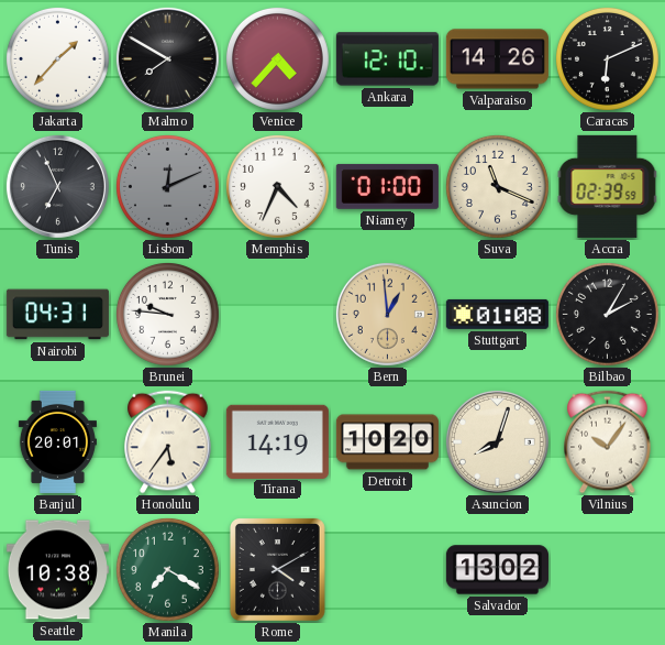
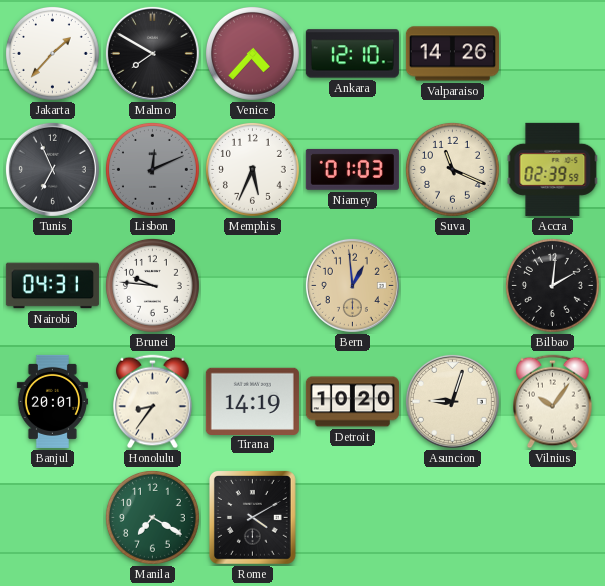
Caracas: 6:11 -> none
Memphis: 4:34 -> 5:34
Niamey: 01:00 -> 01:03
Stuttgart: 01:08 -> none
Bilbao: 2:05 -> 2:01
Honolulu: 5:36 -> 8:36
Asuncion: 8:03 -> 9:03
Seattle: 10:38 -> none
Salvador: 13:02 -> none
